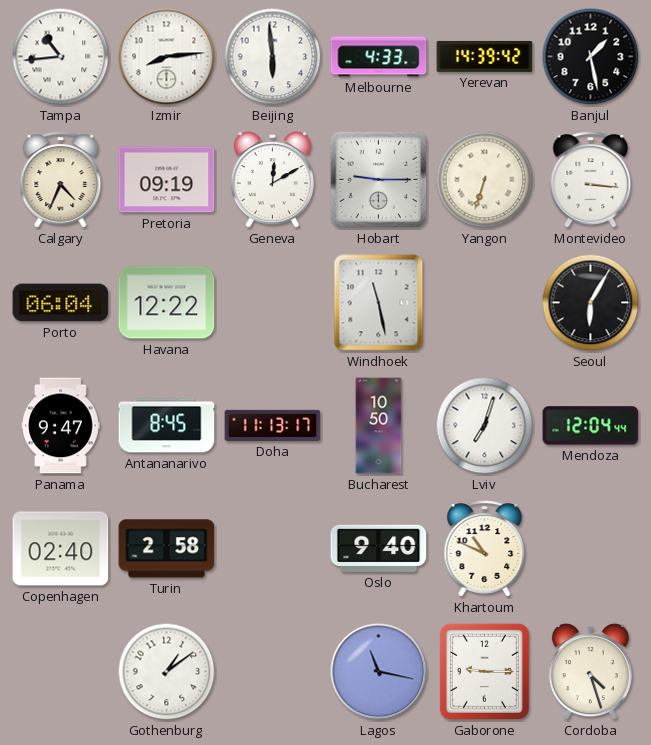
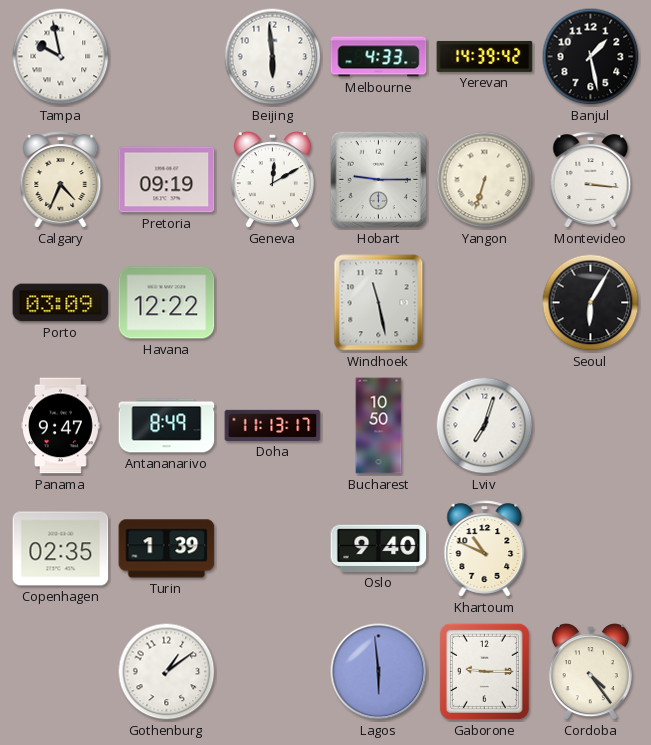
Tampa: 10:44 -> 9:58
Izmir: 8:14 -> none
Porto: 06:04 -> 03:09
Antananarivo: 8:45 -> 8:49
Mendoza: 12:04 -> none
Copenhagen: 02:40 -> 02:35
Turin: 2:58 -> 1:39
Lagos: 11:17 -> 5:59
Cordoba: 4:27 -> 4:24
